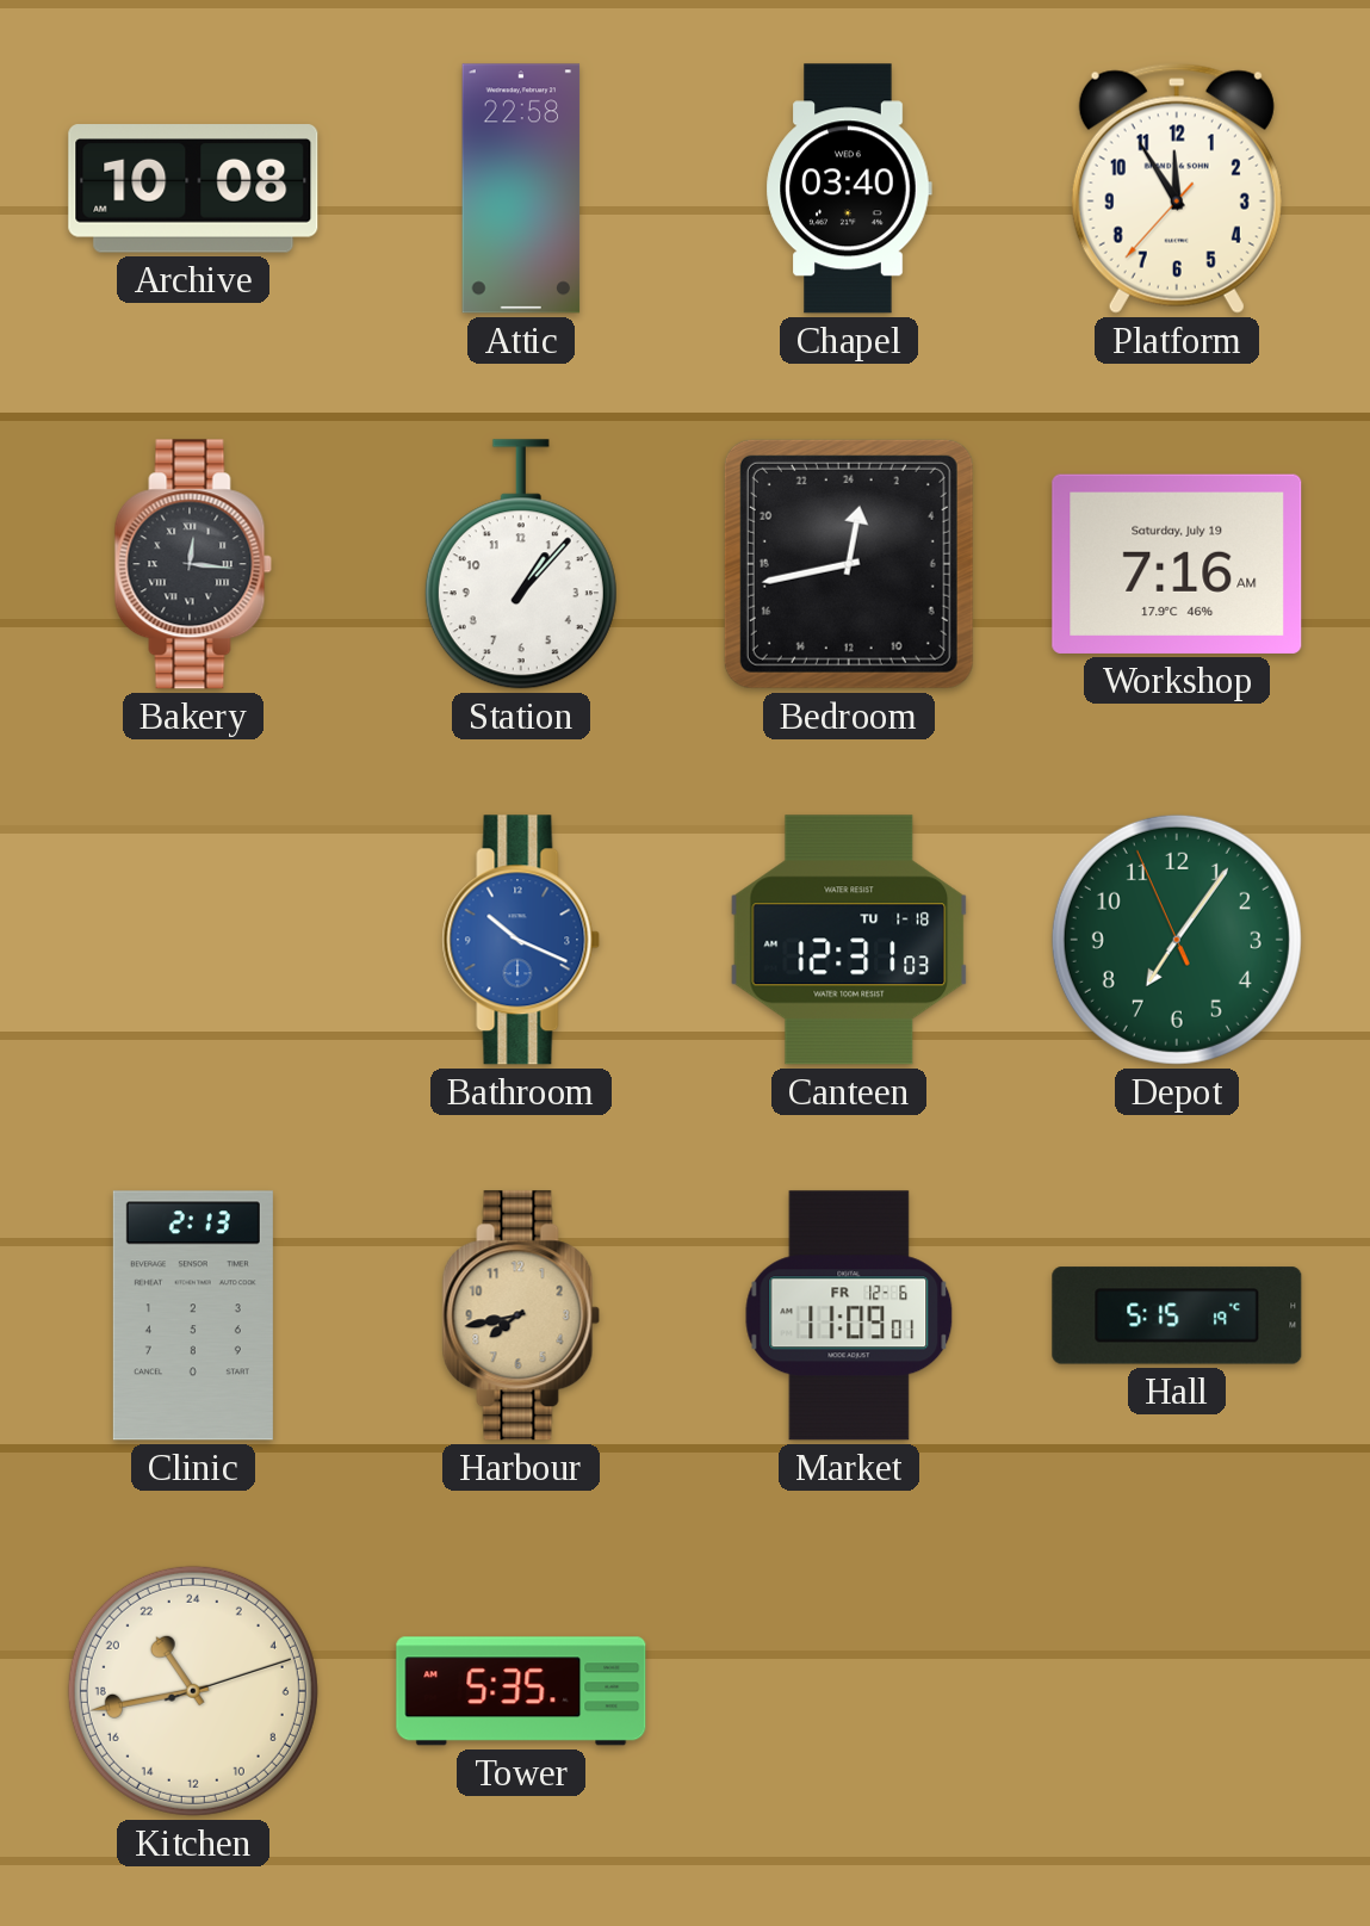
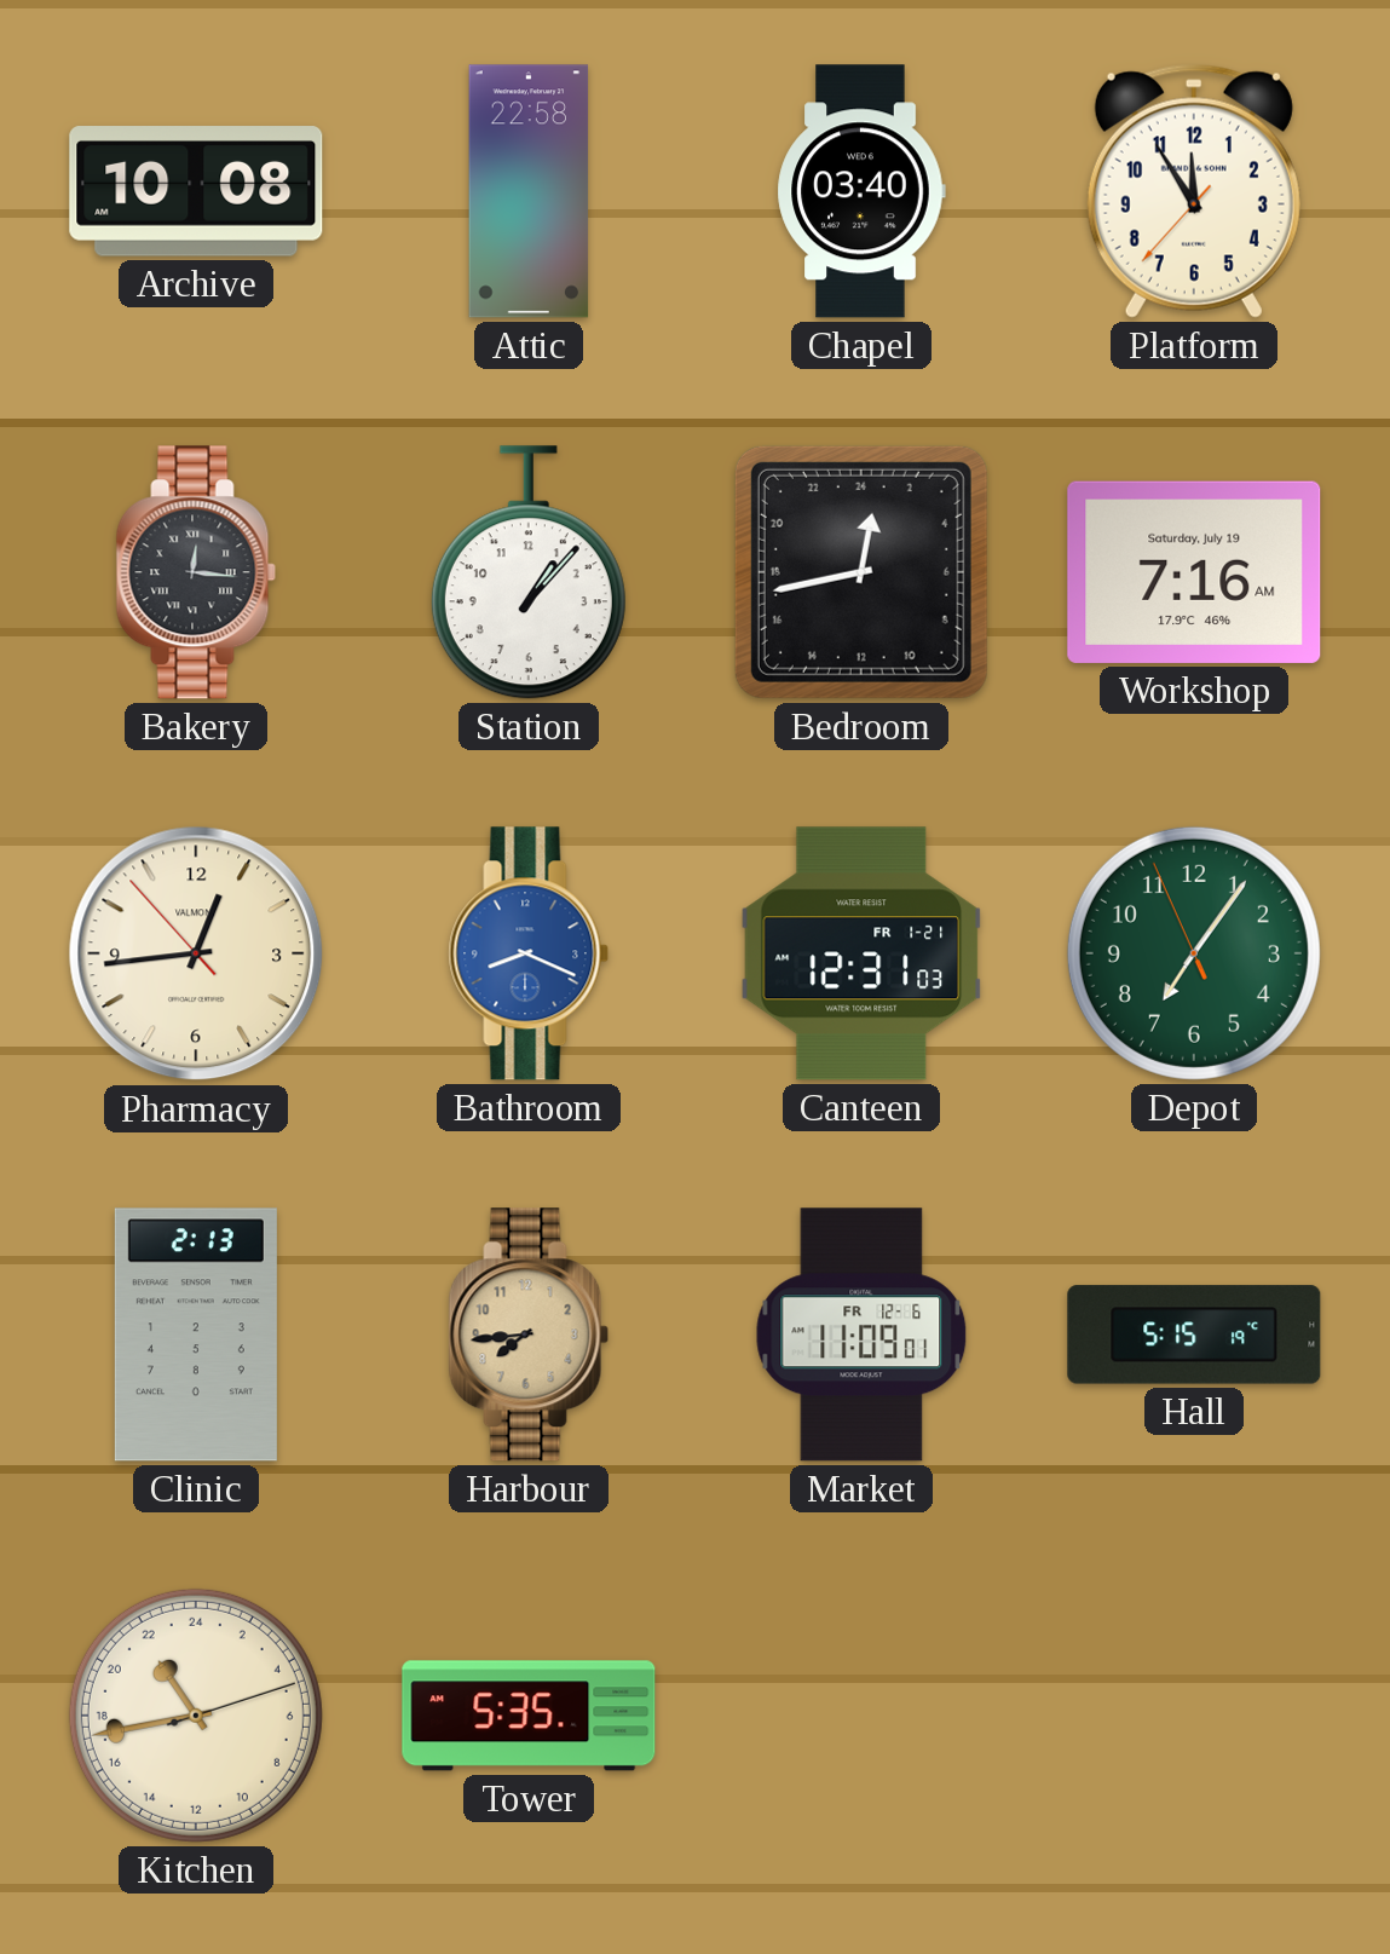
Pharmacy: none -> 12:43
Bathroom: 10:19 -> 8:19
Canteen date: TU 1-18 -> FR 1-21
Harbour: 7:43 -> 7:44
